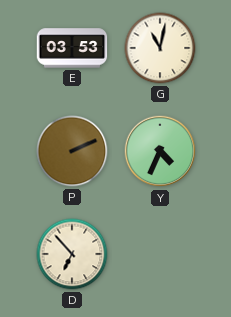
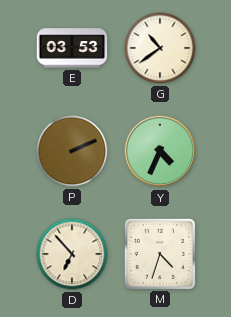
G: 11:02 -> 10:39
M: none -> 4:33
